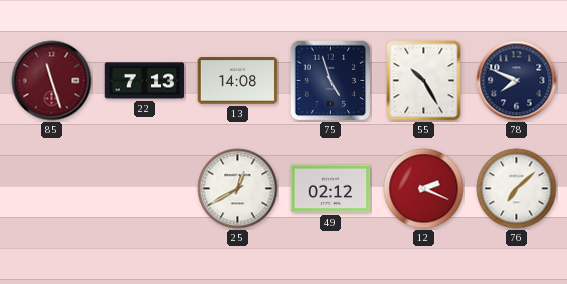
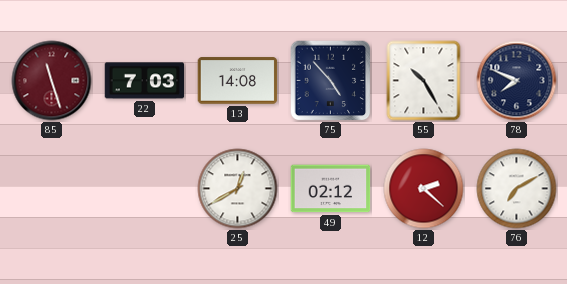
22: 7:13 -> 7:03
75: 4:57 -> 4:53
12: 2:19 -> 2:22
76: 7:08 -> 7:10
